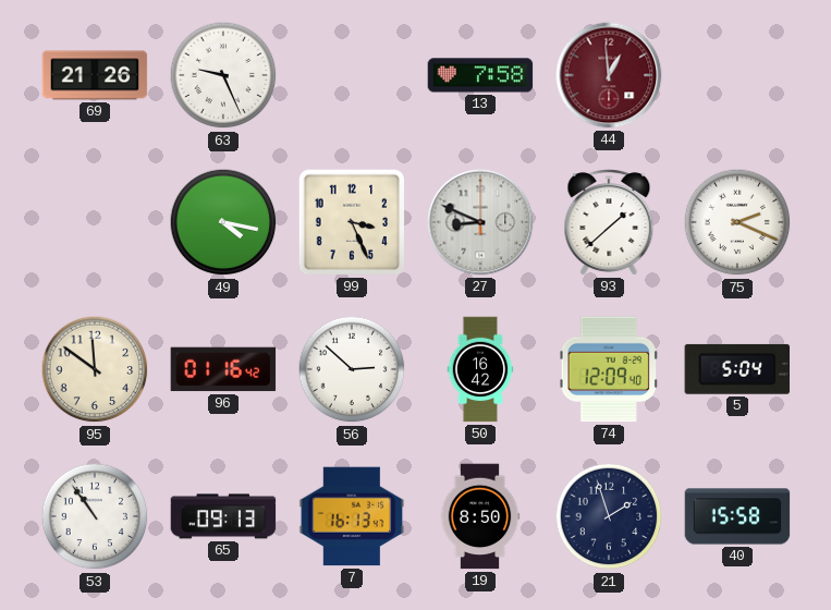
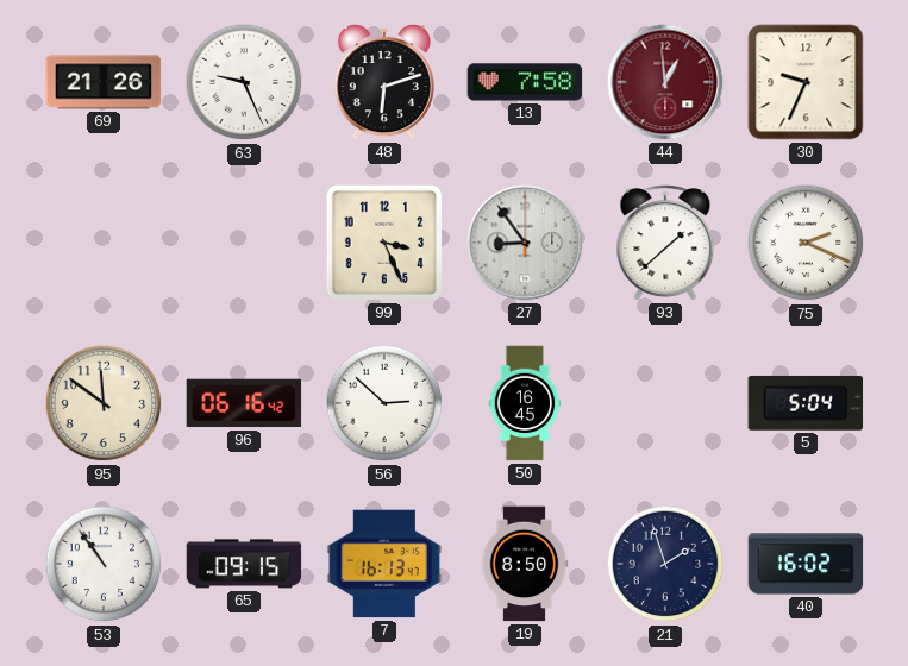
48: none -> 6:12
30: none -> 9:34
49: 4:17 -> none
27: 8:49 -> 8:54
96: 01:16 -> 06:16
50: 16:42 -> 16:45
74: 12:09 -> none
65: 09:13 -> 09:15
40: 15:58 -> 16:02
